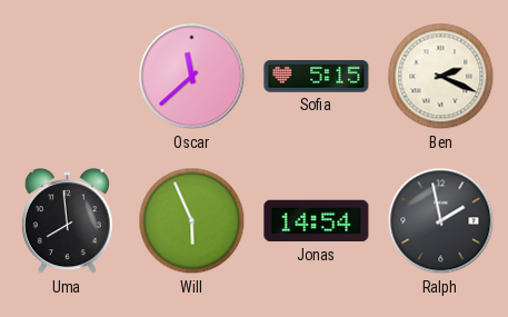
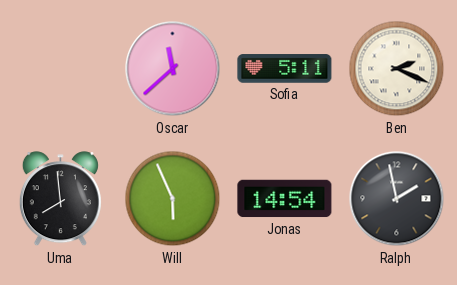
Sofia: 5:15 -> 5:11
